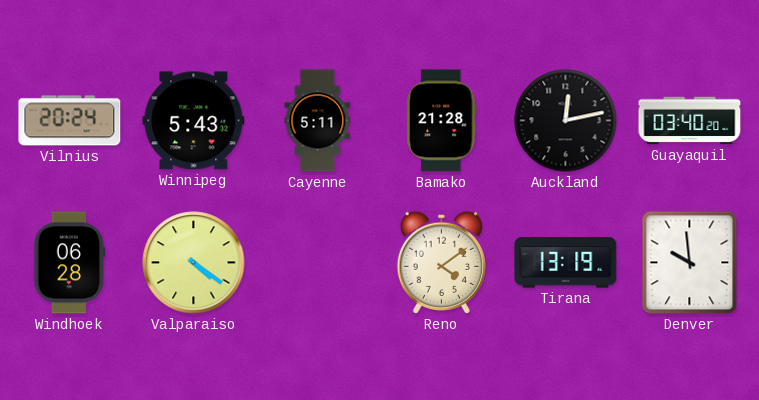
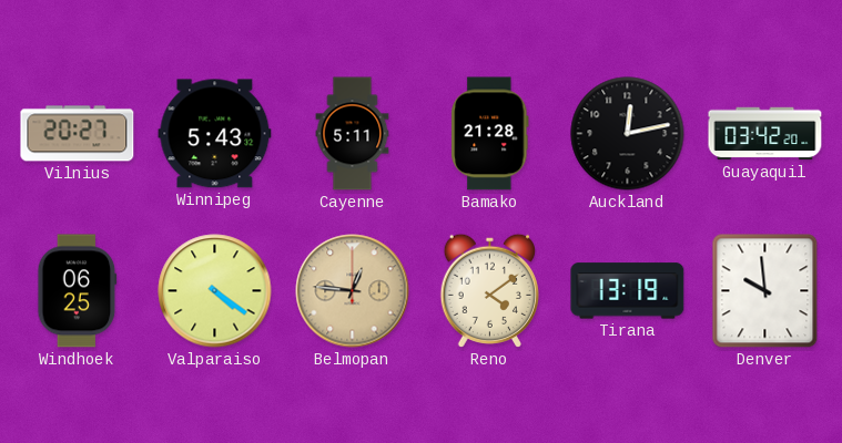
Vilnius: 20:24 -> 20:27
Guayaquil: 03:40 -> 03:42
Windhoek: 06:28 -> 06:25
Belmopan: none -> 12:46
